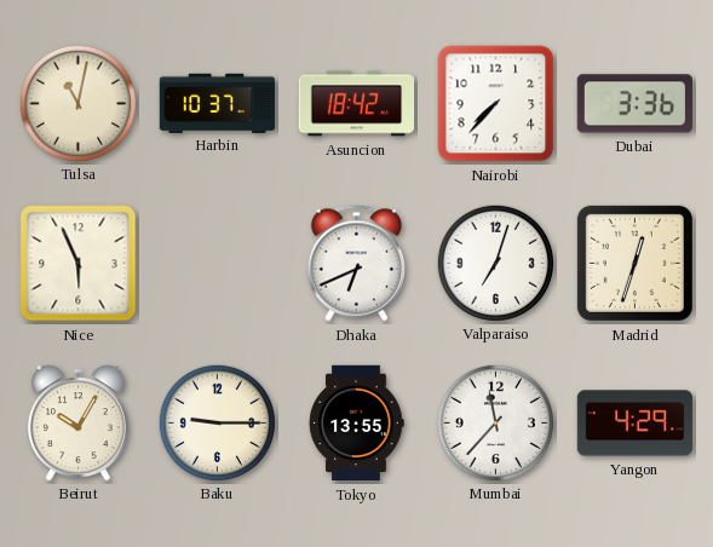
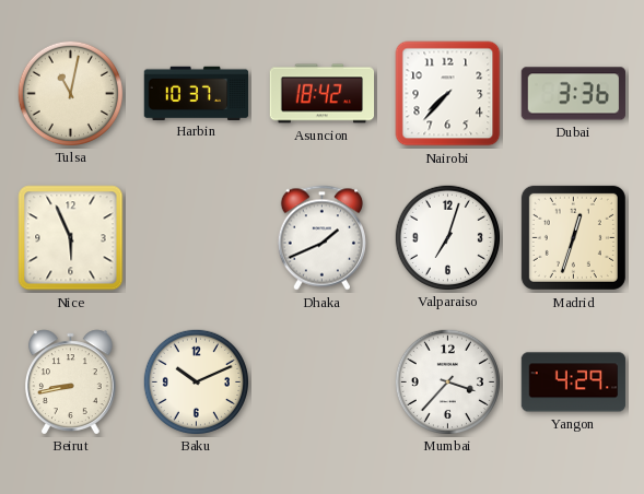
Dhaka: 6:41 -> 1:41
Beirut: 10:05 -> 8:43
Baku: 9:15 -> 10:11
Tokyo: 13:55 -> none
Mumbai: 11:37 -> 3:37
